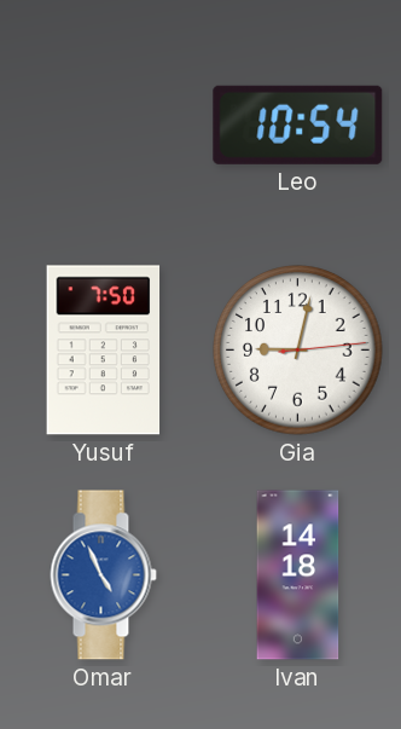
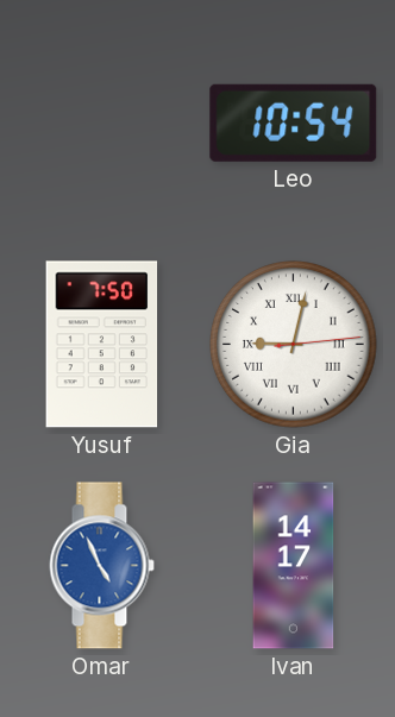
Gia numerals: Arabic -> Roman
Ivan: 14:18 -> 14:17
